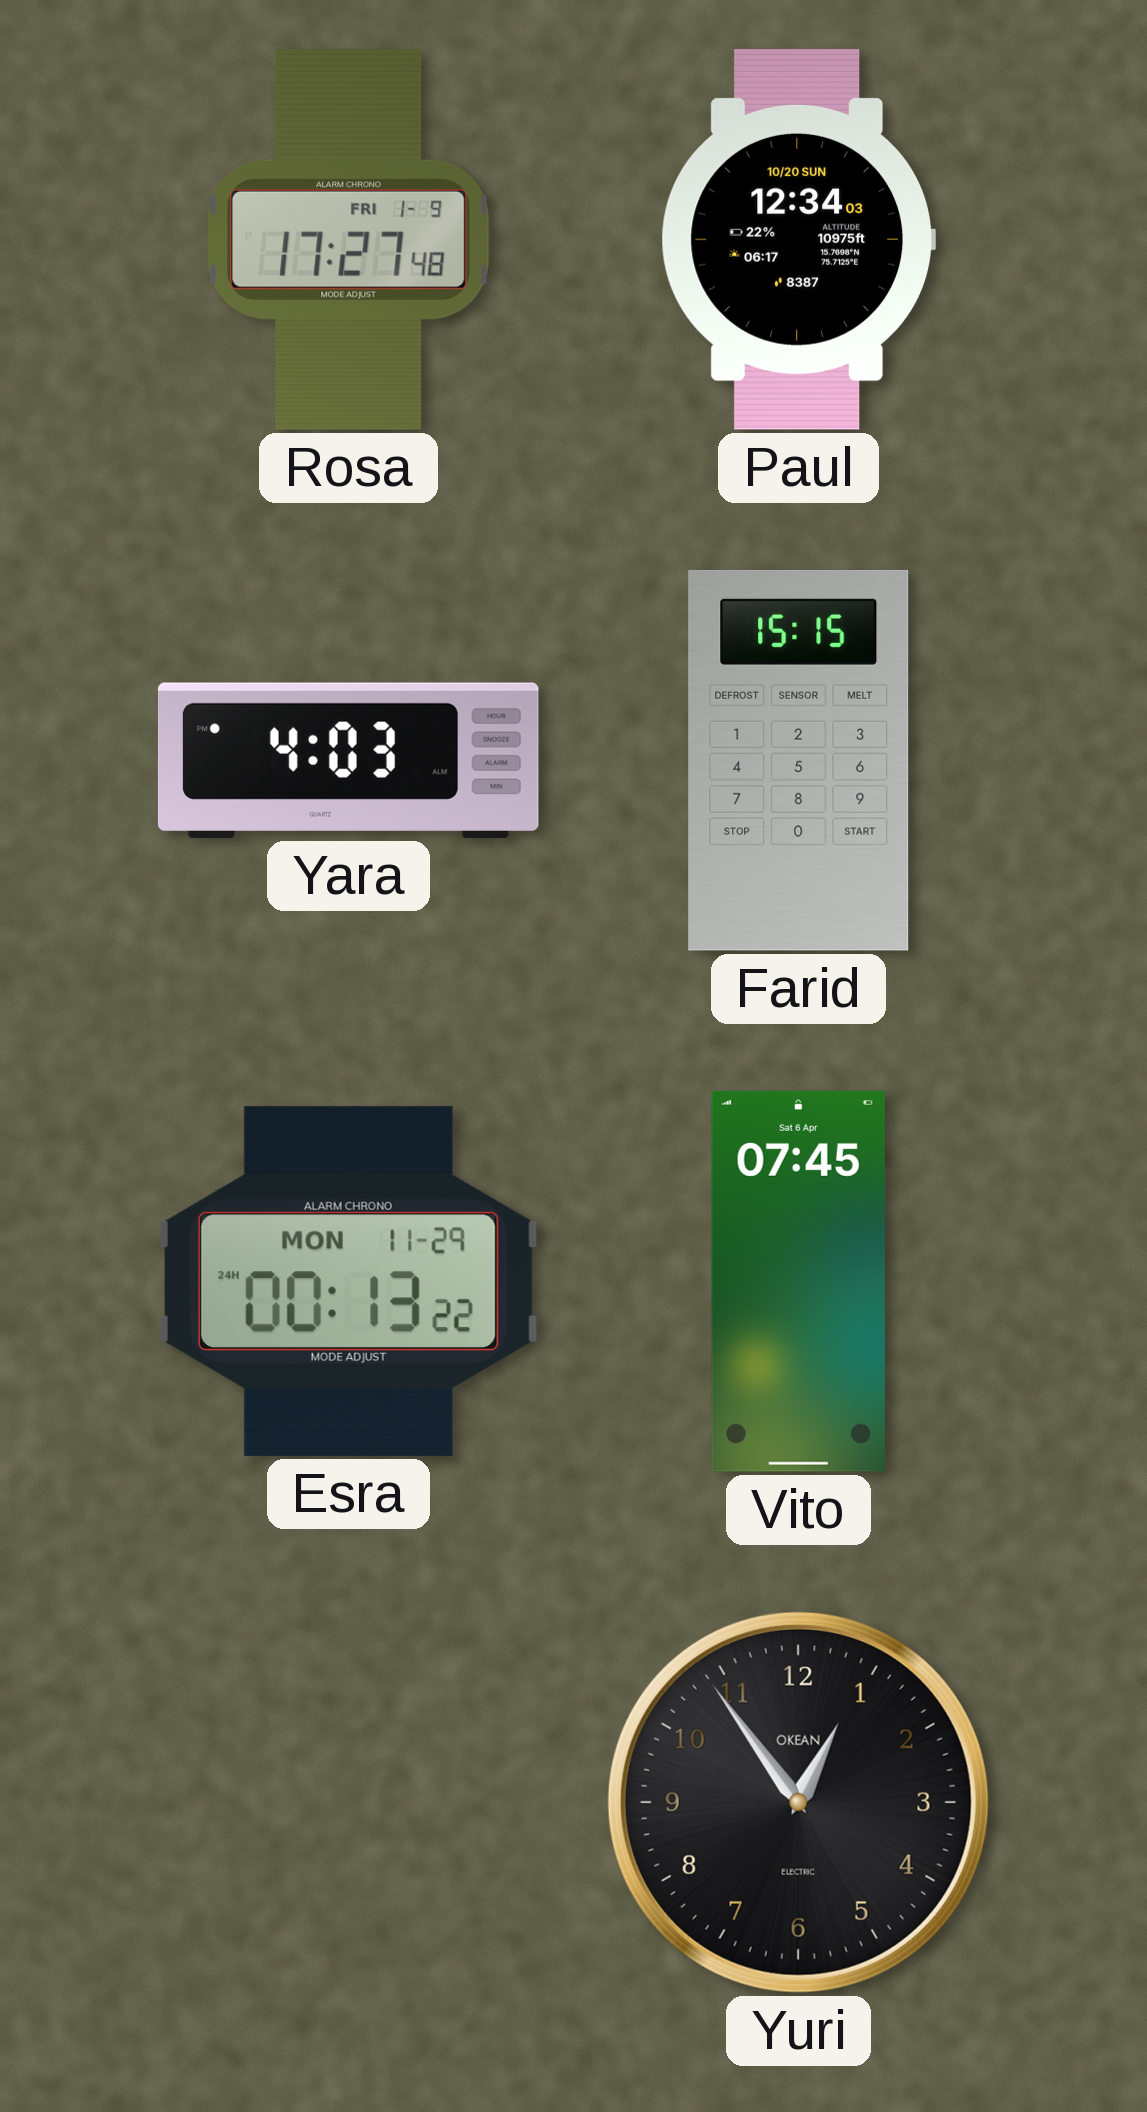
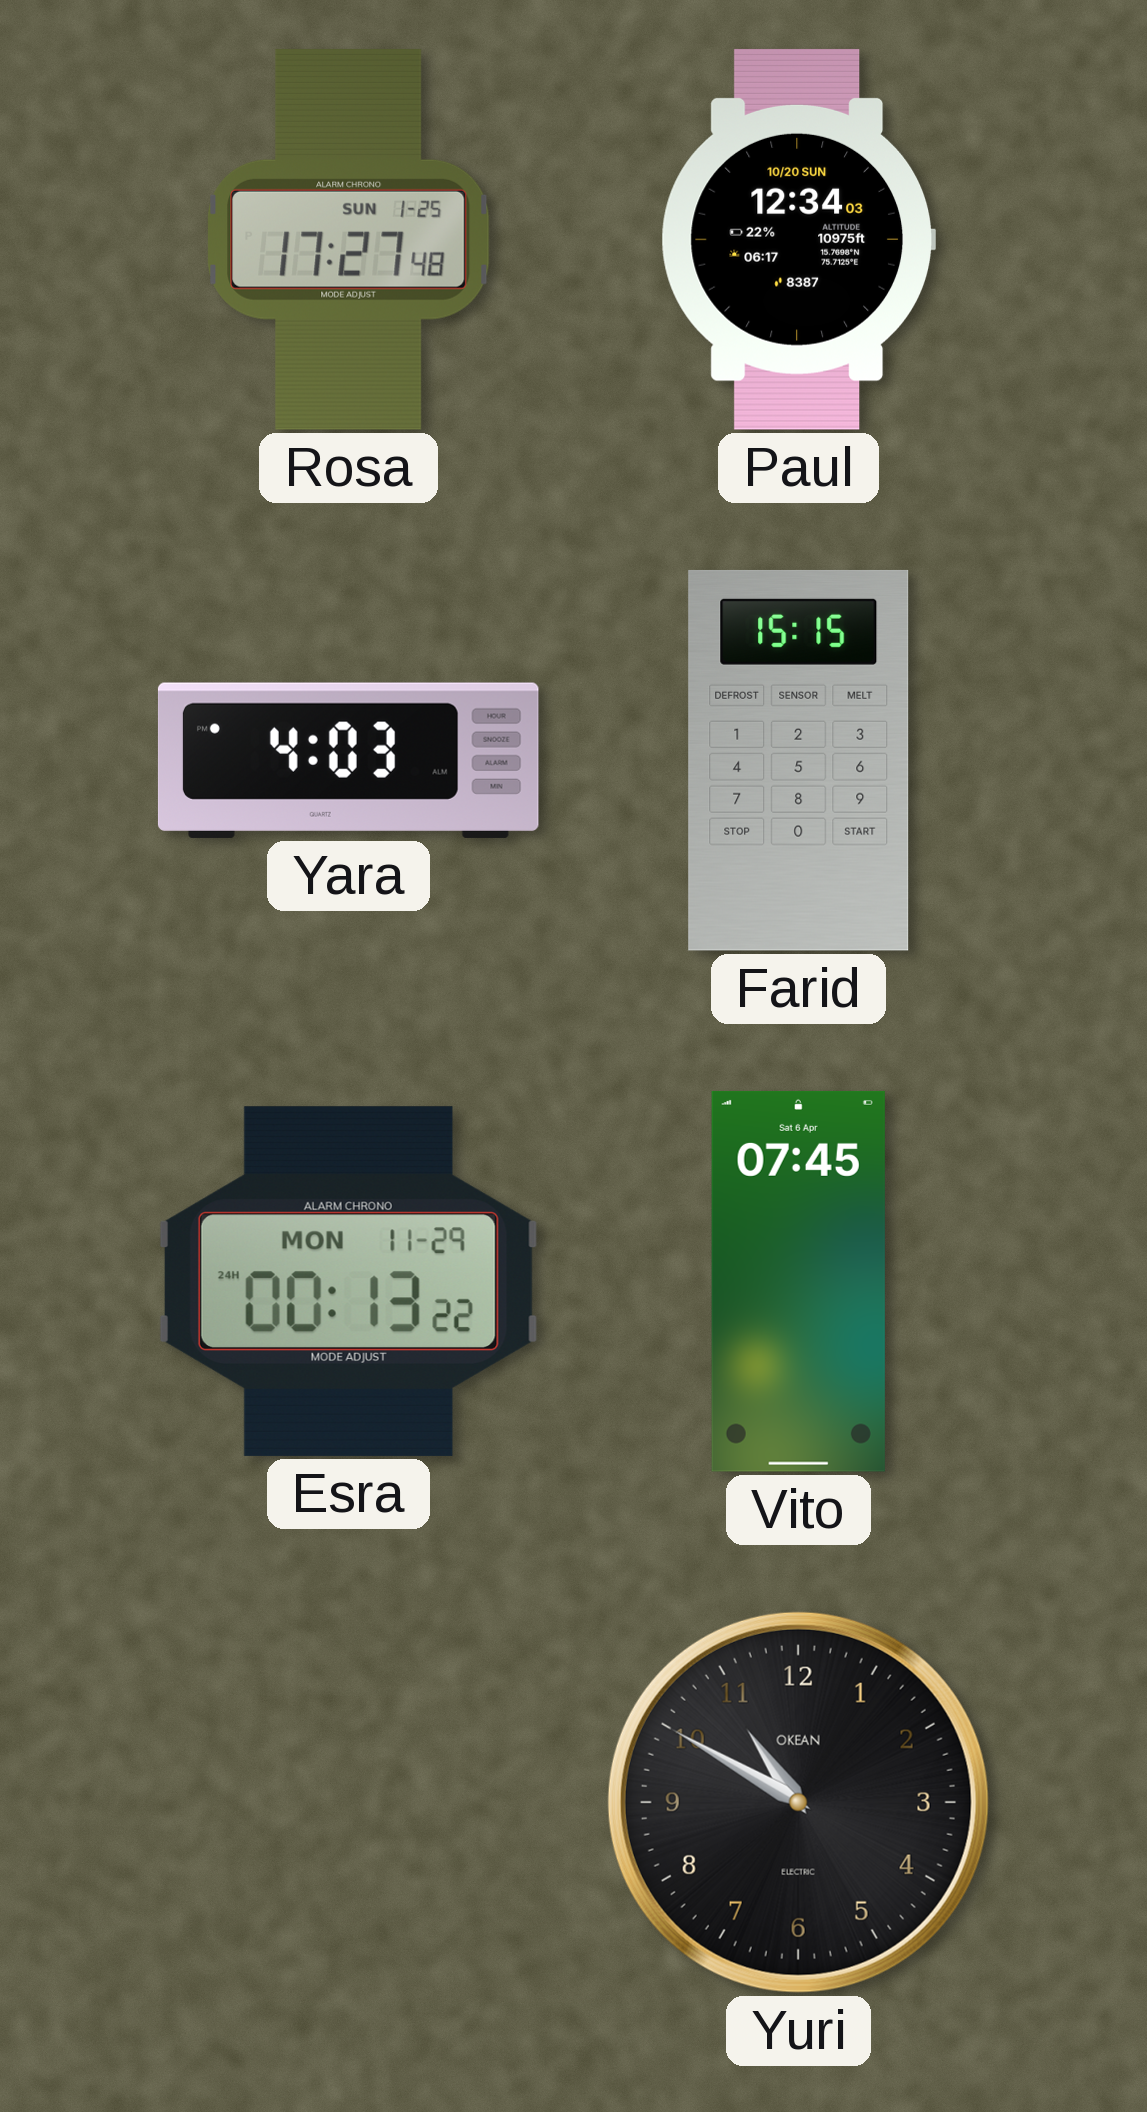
Rosa date: FRI 1-9 -> SUN 1-25
Yuri: 12:54 -> 10:50
